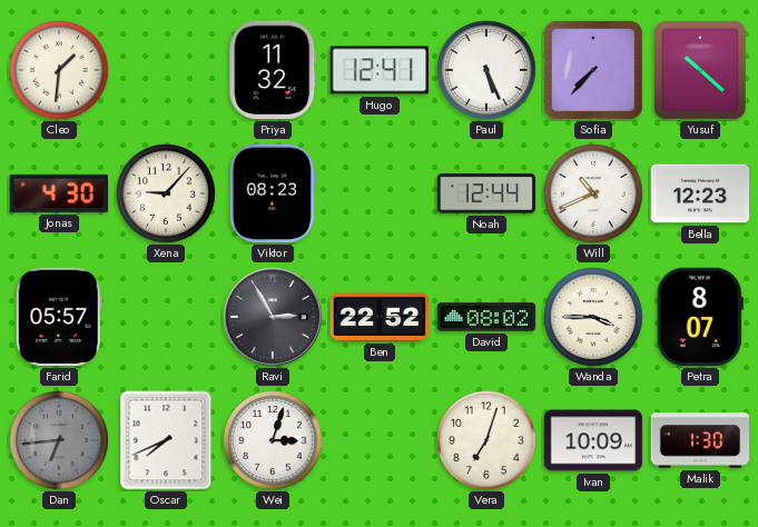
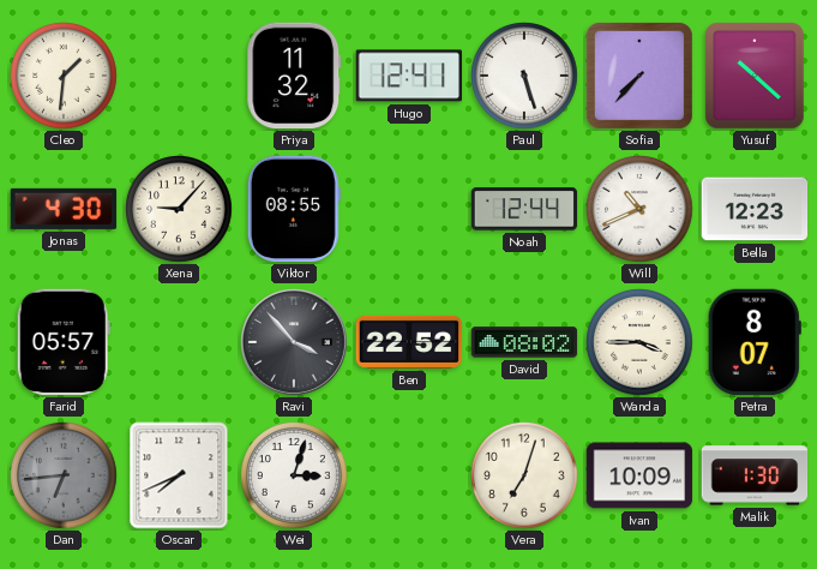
Paul: 5:26 -> 5:27
Viktor: 08:23 -> 08:55
Ravi: 2:55 -> 3:53
